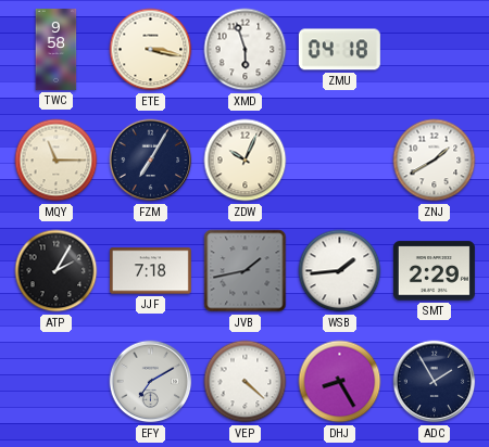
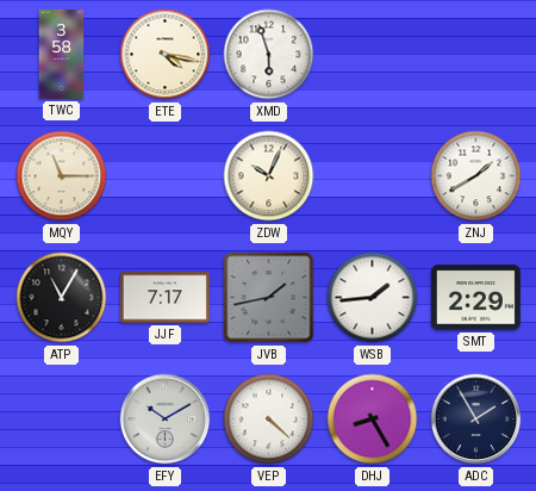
TWC: 9:58 -> 3:58
ETE: 3:17 -> 4:17
ZMU: 04:18 -> none
FZM: 7:05 -> none
ATP: 2:05 -> 11:05
JJF: 7:18 -> 7:17
EFY: 7:10 -> 10:10
